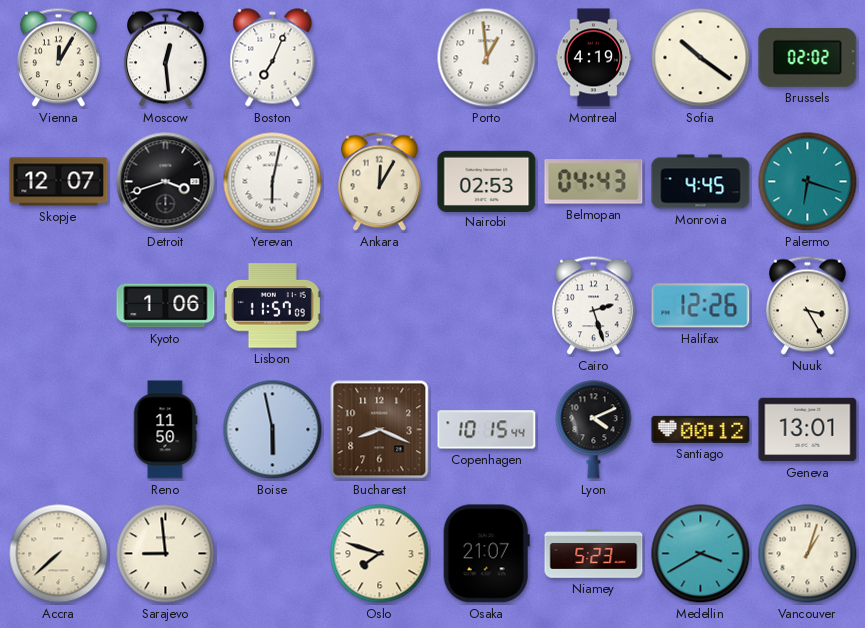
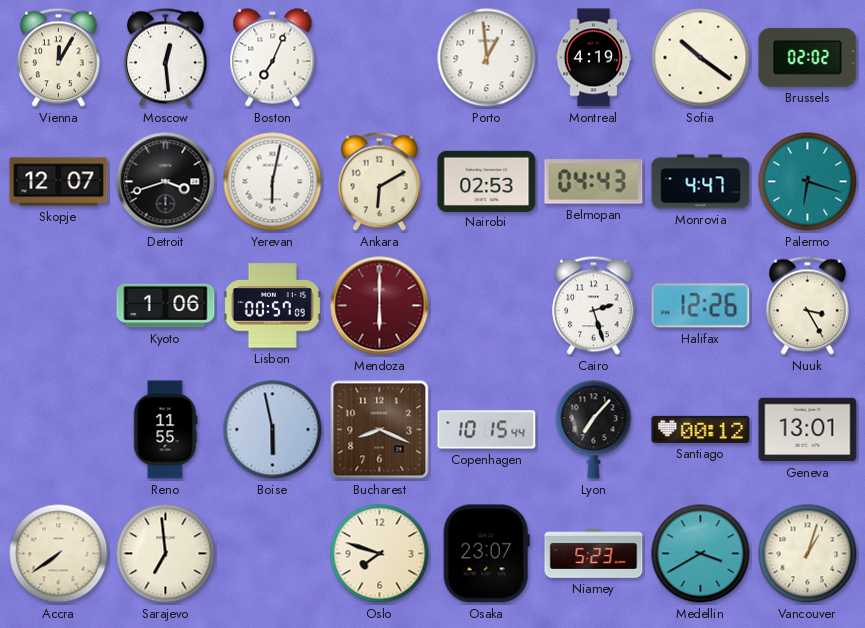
Ankara: 12:05 -> 6:10
Monrovia: 4:45 -> 4:47
Lisbon: 11:57 -> 00:57
Mendoza: none -> 6:00
Reno: 11:50 -> 11:55
Lyon: 4:11 -> 7:07
Accra: 7:38 -> 7:39
Sarajevo: 8:59 -> 6:59
Osaka: 21:07 -> 23:07
